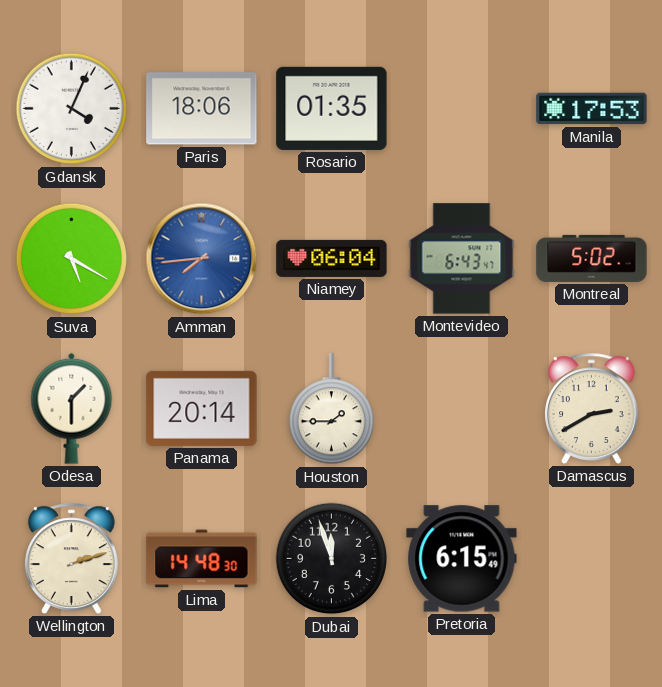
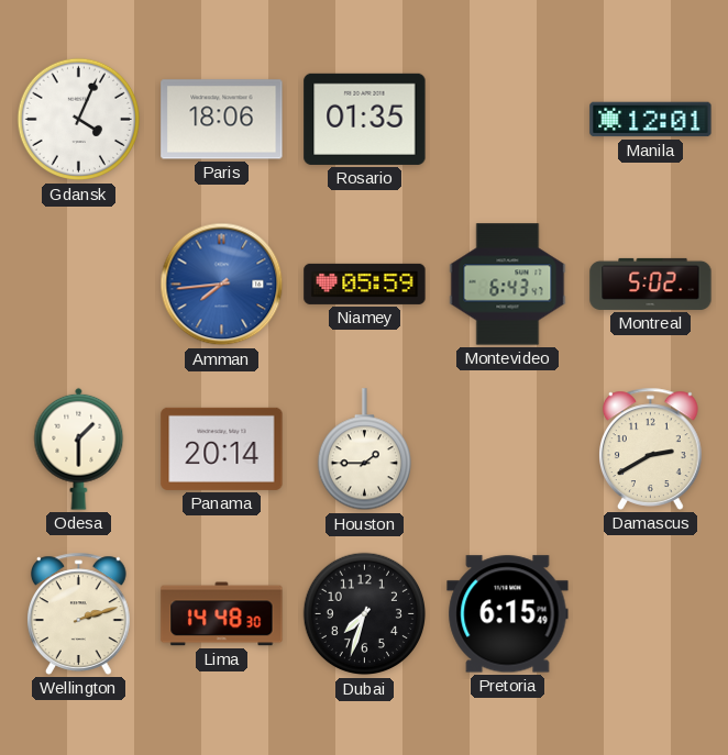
Manila: 17:53 -> 12:01
Suva: 5:20 -> none
Niamey: 06:04 -> 05:59
Dubai: 11:57 -> 7:33
